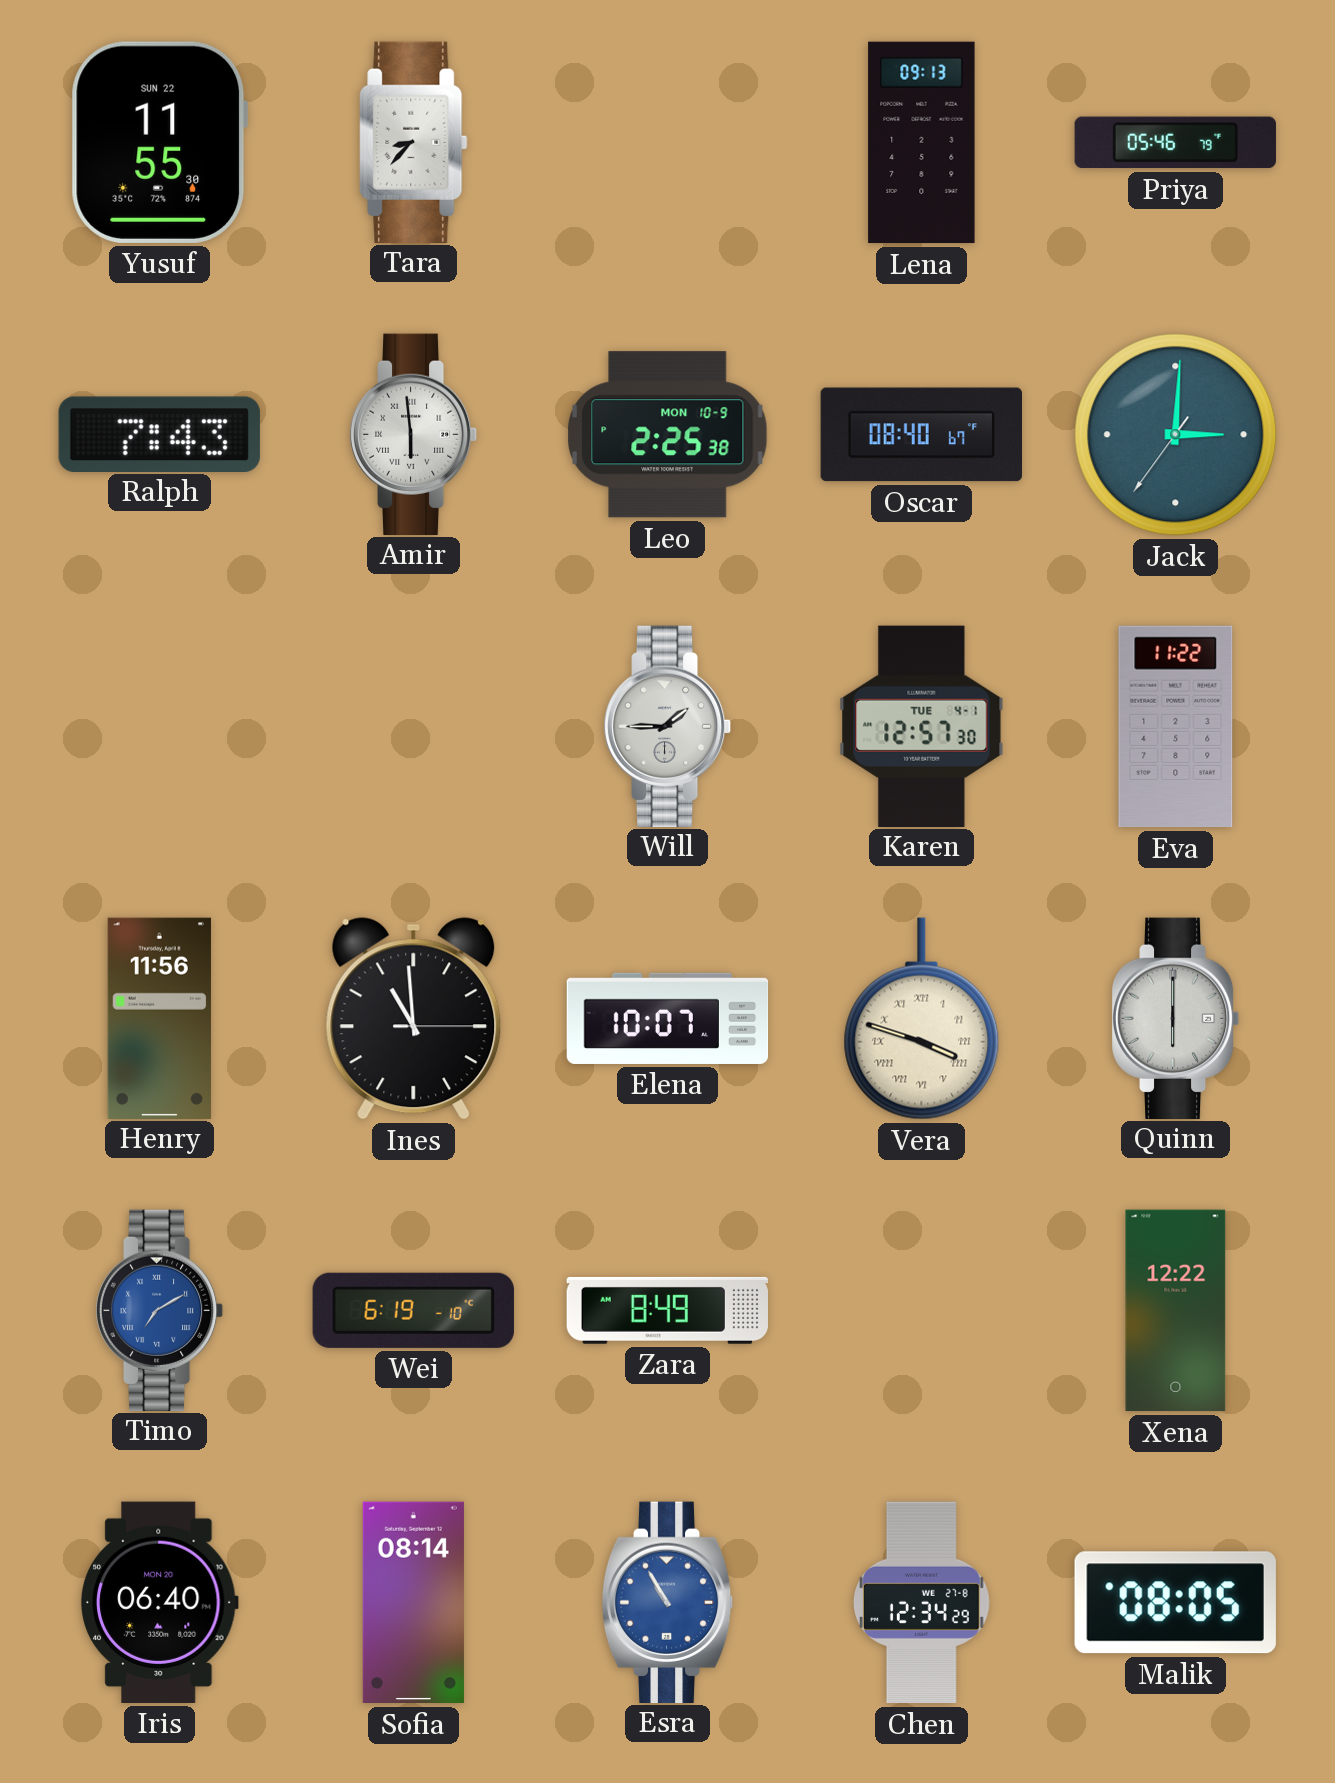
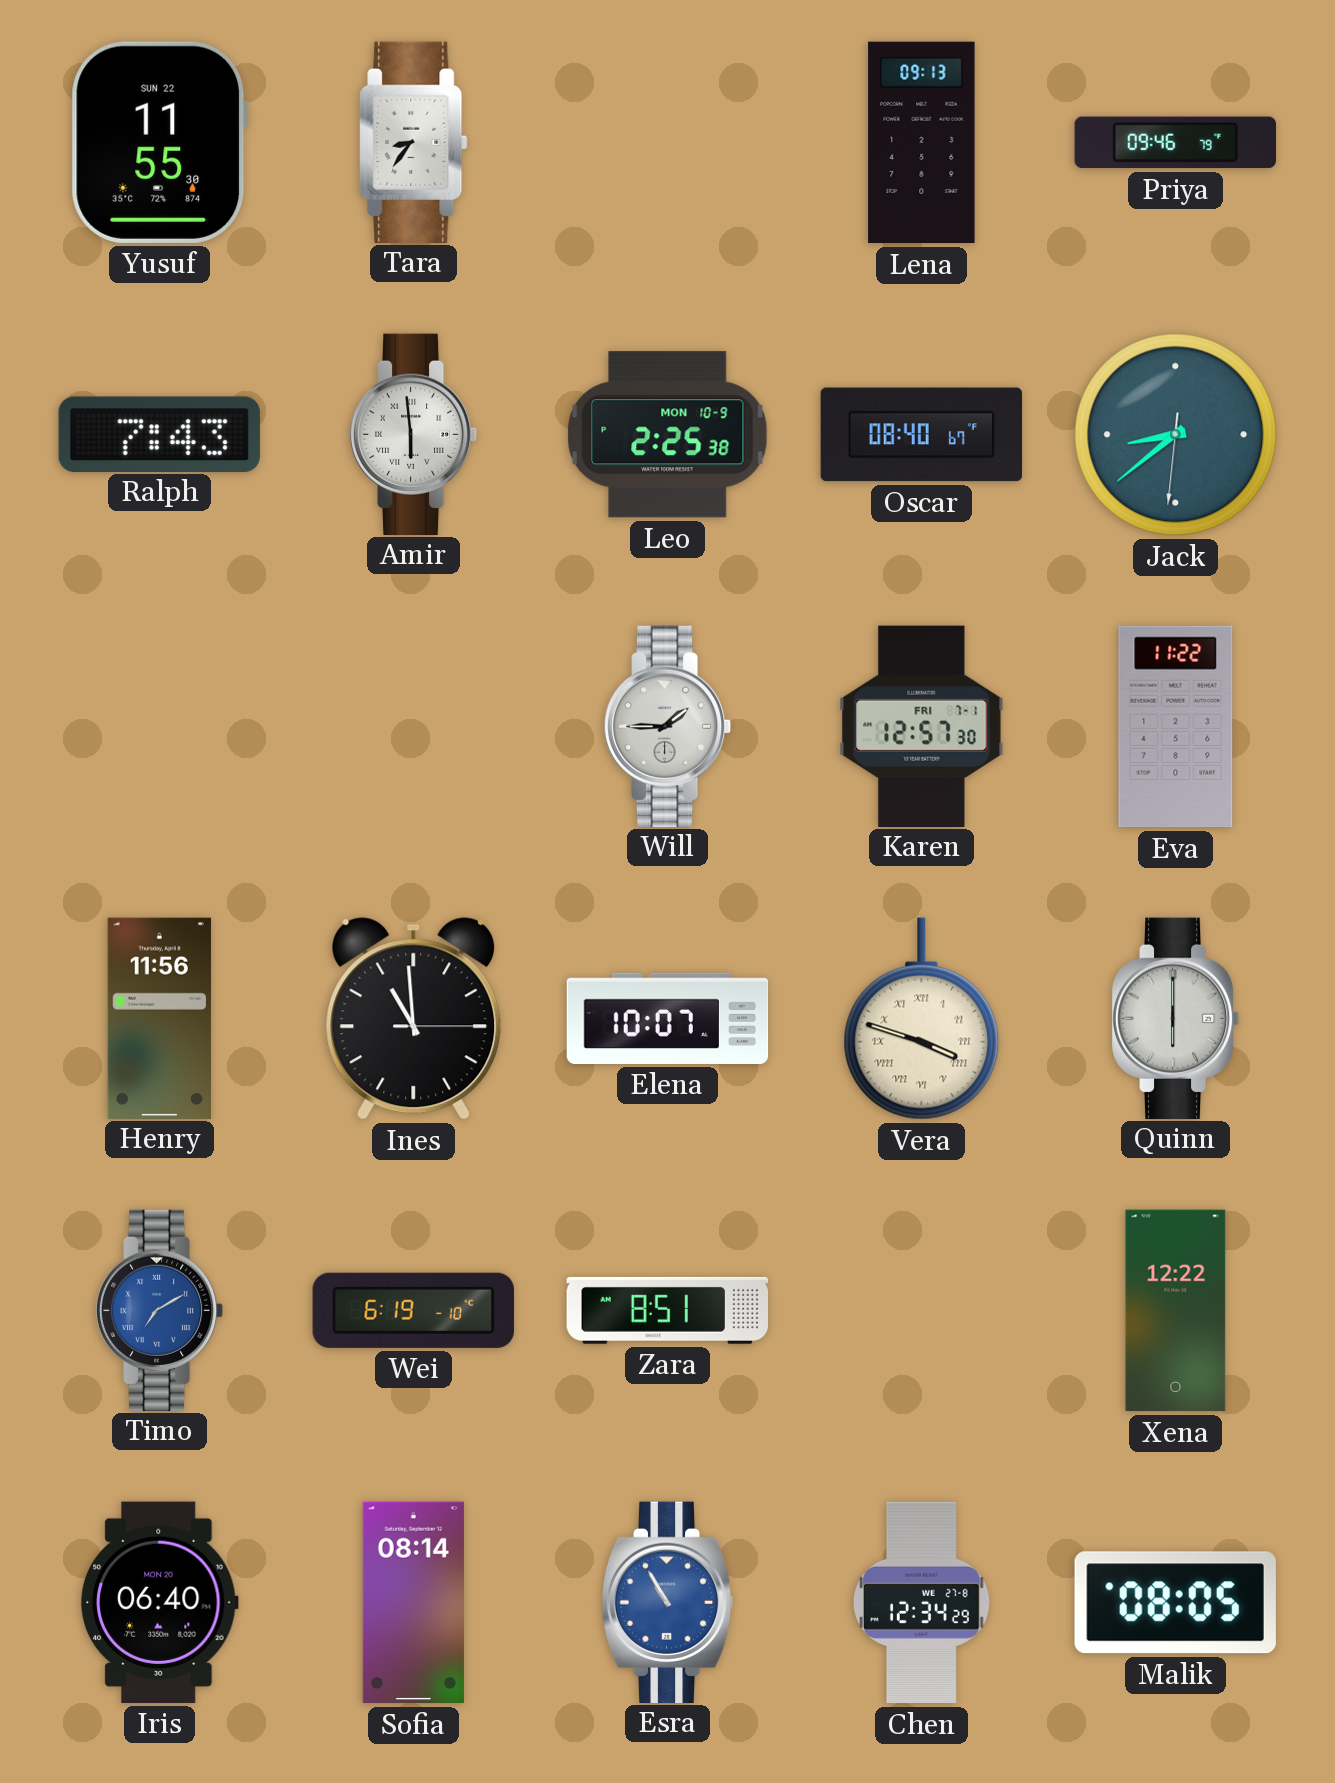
Tara: 8:37 -> 8:36
Priya: 05:46 -> 09:46
Jack: 3:00 -> 8:38
Karen date: TUE 4-1 -> FRI 7-1
Zara: 8:49 -> 8:51
